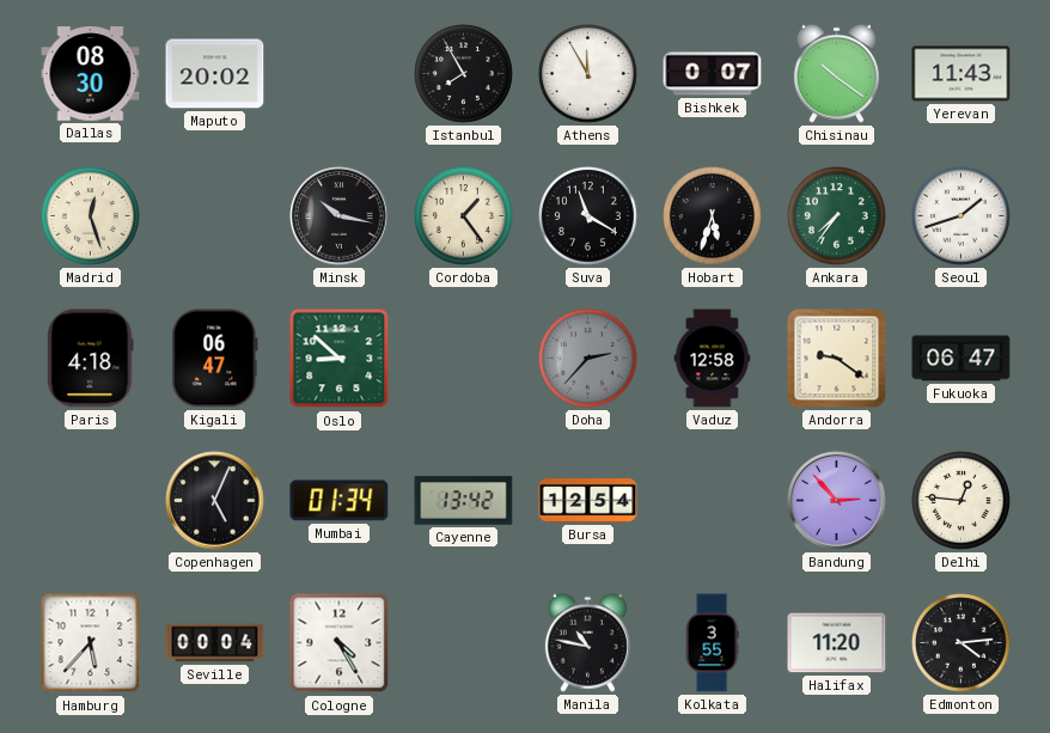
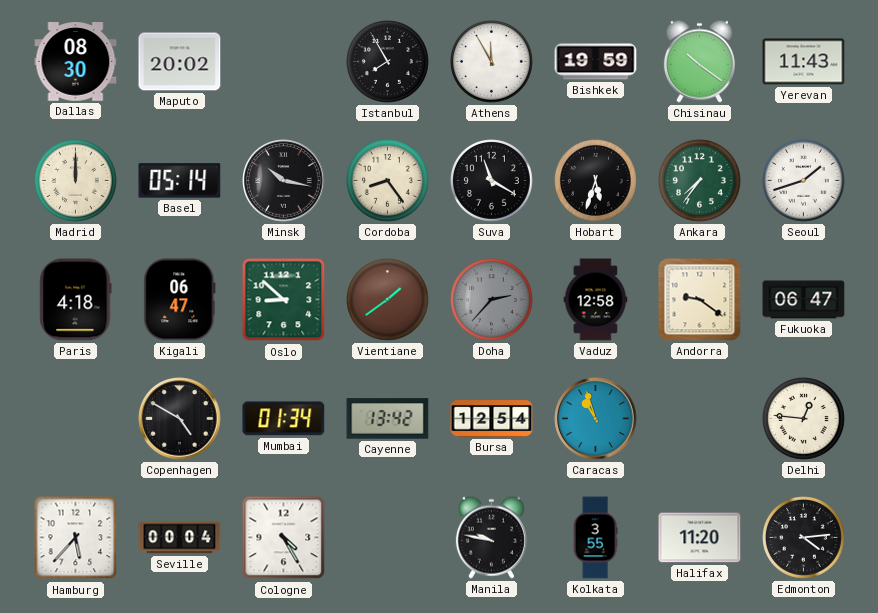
Bishkek: 0:07 -> 19:59
Madrid: 12:27 -> 12:00
Basel: none -> 05:14
Cordoba: 1:24 -> 8:24
Vientiane: none -> 1:39
Copenhagen: 5:04 -> 4:50
Caracas: none -> 10:57
Bandung: 2:53 -> none
Manila: 10:47 -> 9:47
